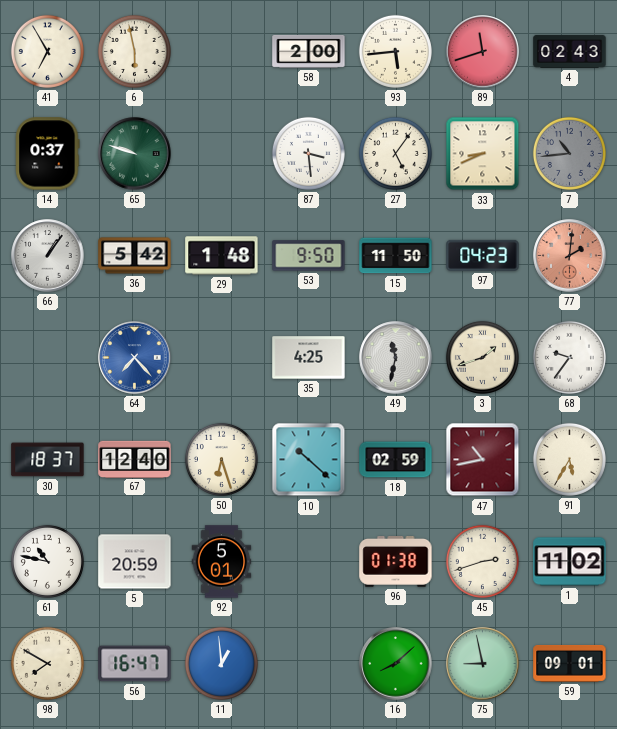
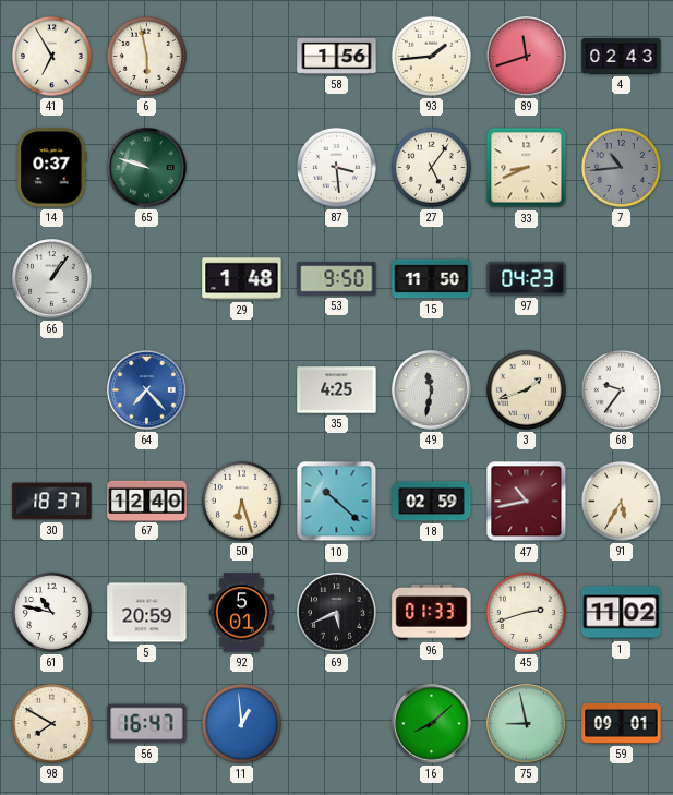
58: 2:00 -> 1:56
93: 5:44 -> 1:44
36: 5:42 -> none
77: 2:01 -> none
69: none -> 5:41
96: 01:38 -> 01:33
